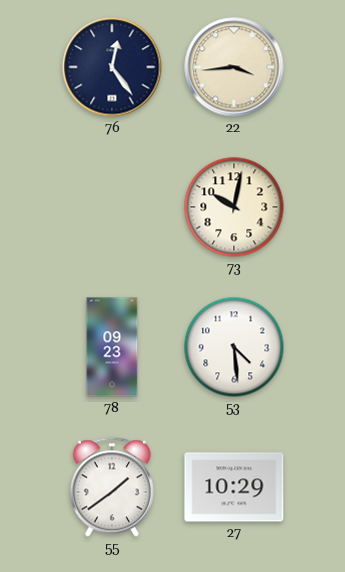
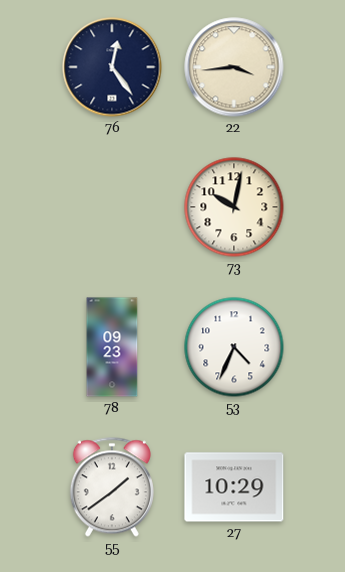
53: 4:29 -> 4:34
